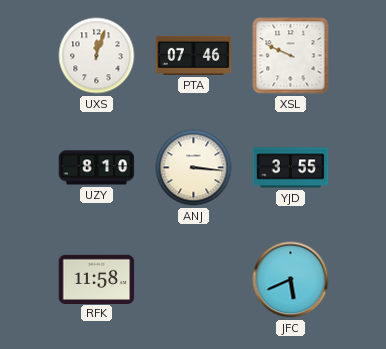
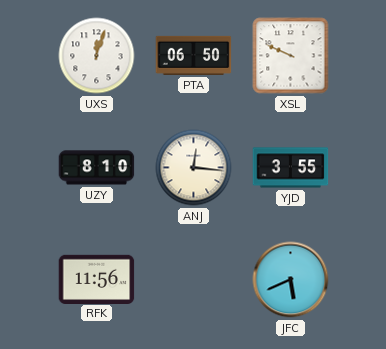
PTA: 07:46 -> 06:50
ANJ: 3:16 -> 12:16
RFK: 11:58 -> 11:56
